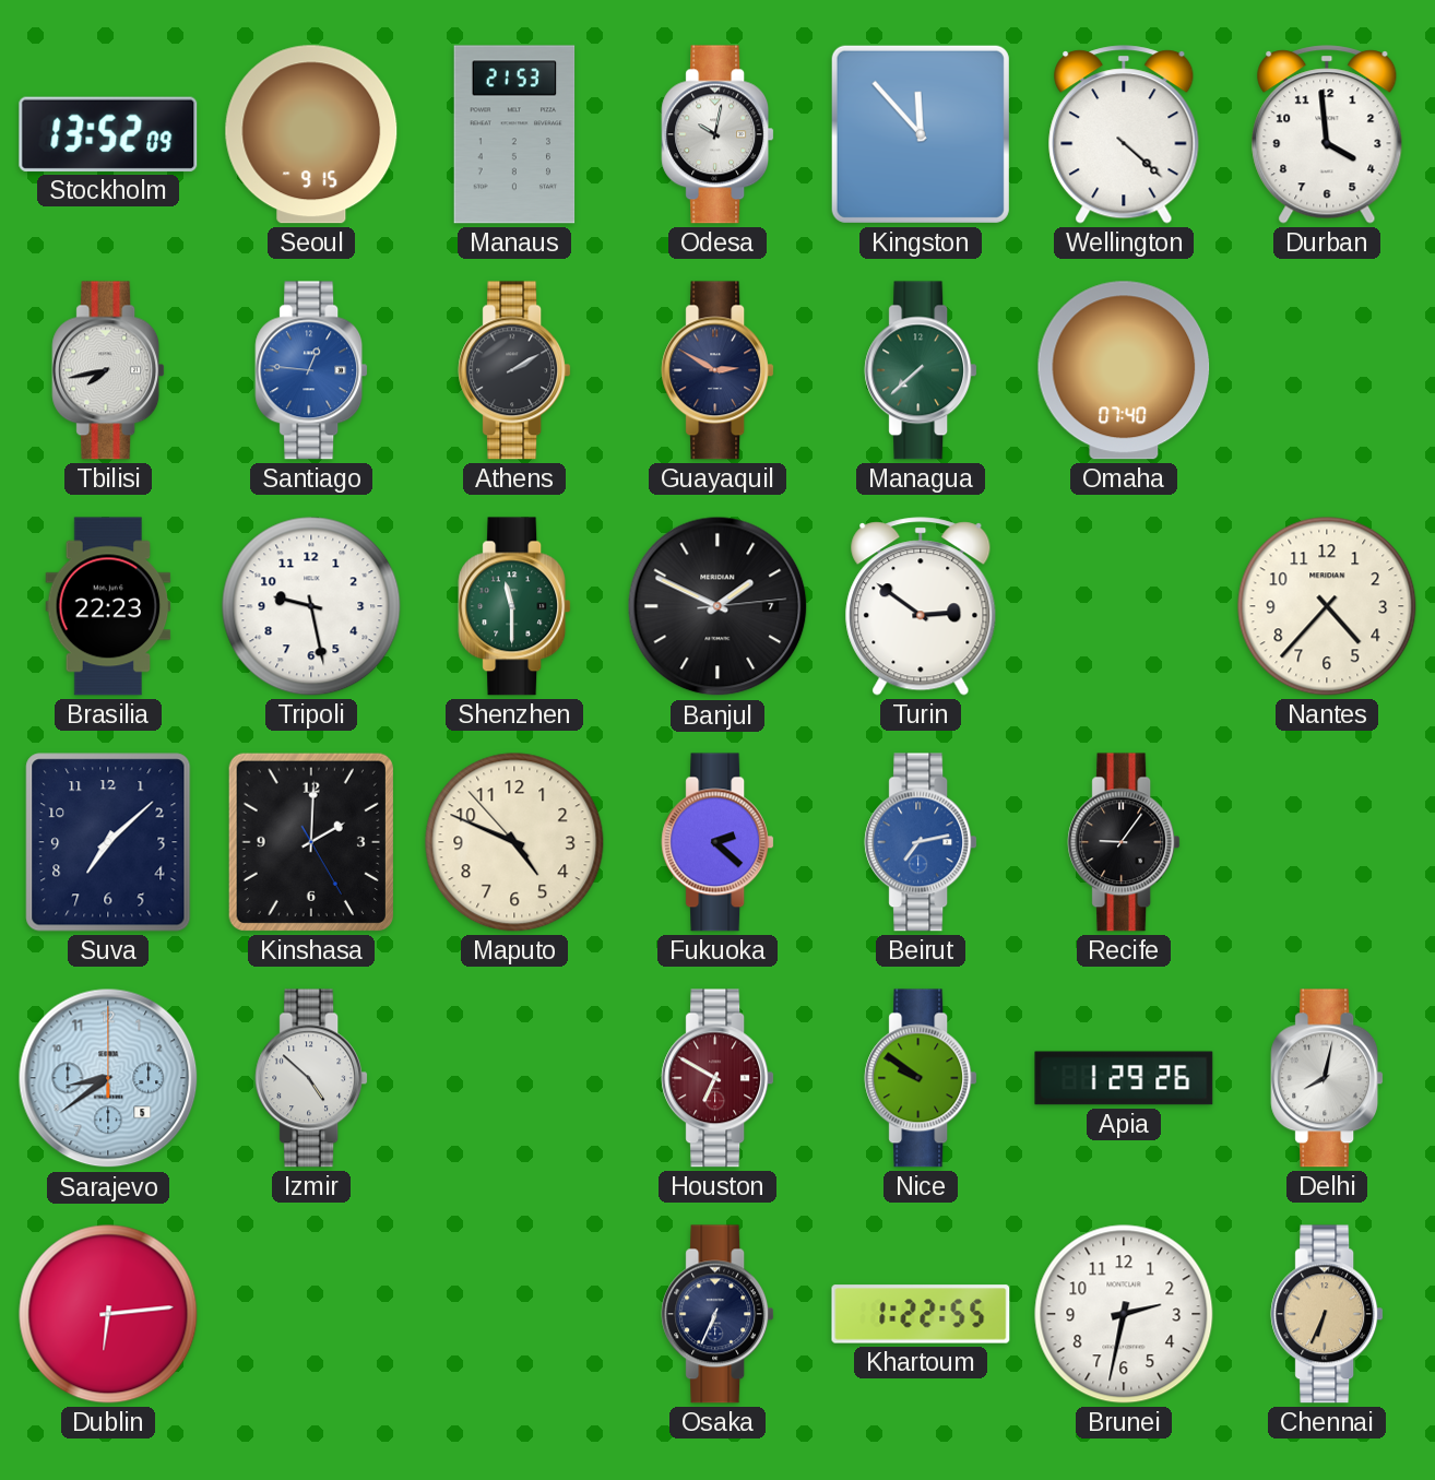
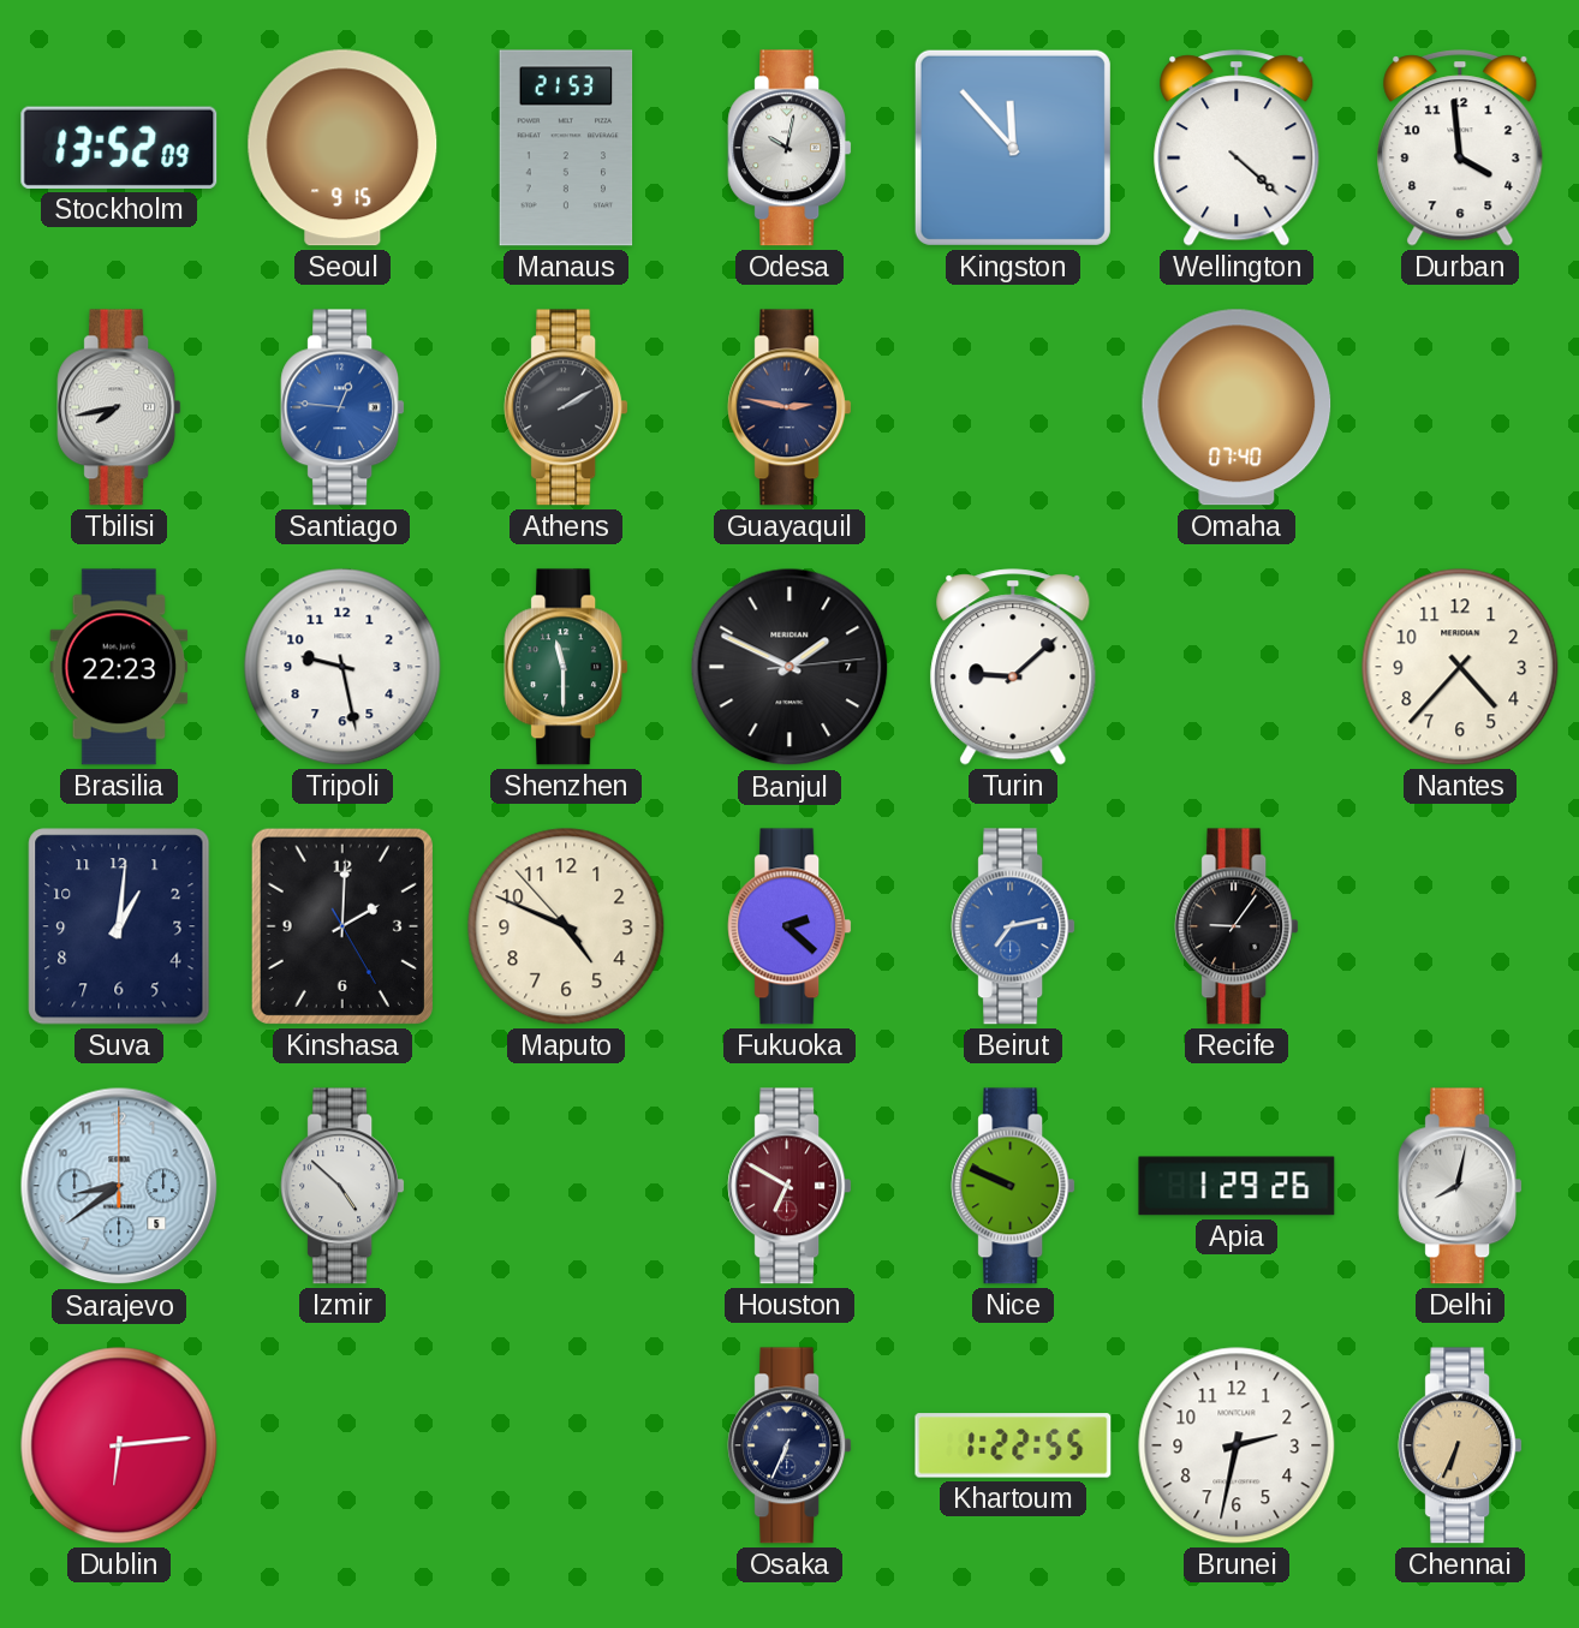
Guayaquil: 2:50 -> 2:47
Managua: 7:38 -> none
Turin: 2:51 -> 9:08
Suva: 7:08 -> 1:01
Nice: 9:51 -> 9:49
